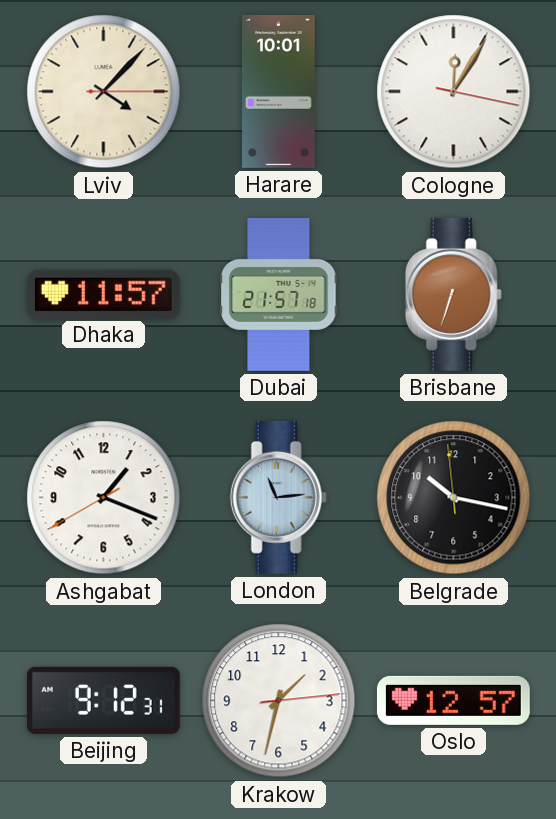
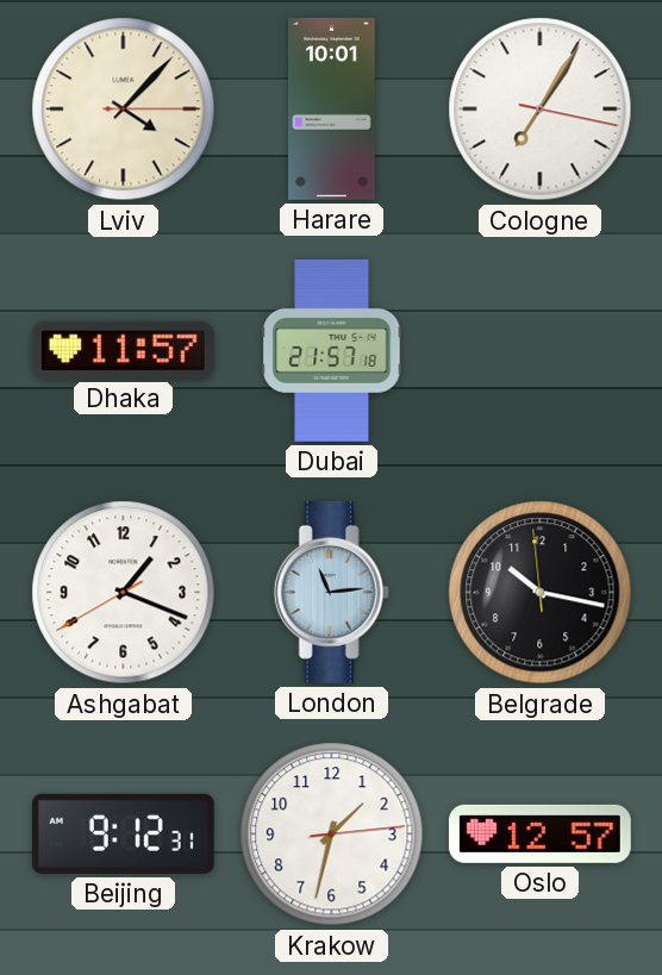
Cologne: 12:05 -> 7:05
Brisbane: 6:33 -> none
